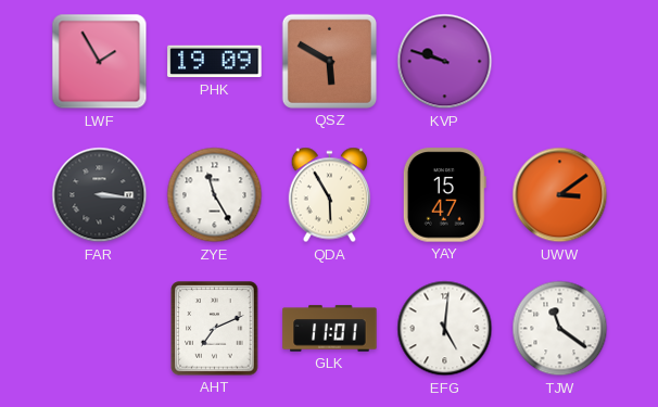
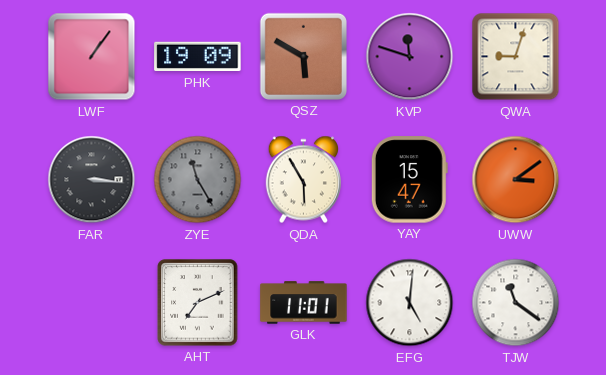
LWF: 1:55 -> 1:06
KVP: 9:48 -> 11:48
QWA: none -> 9:03
ZYE dial: white -> grey
